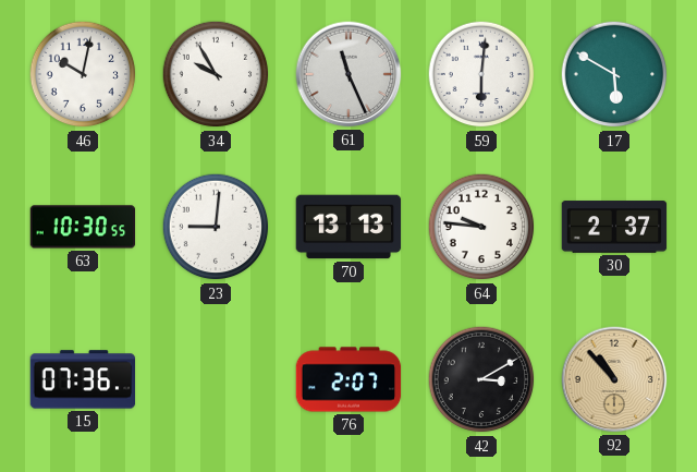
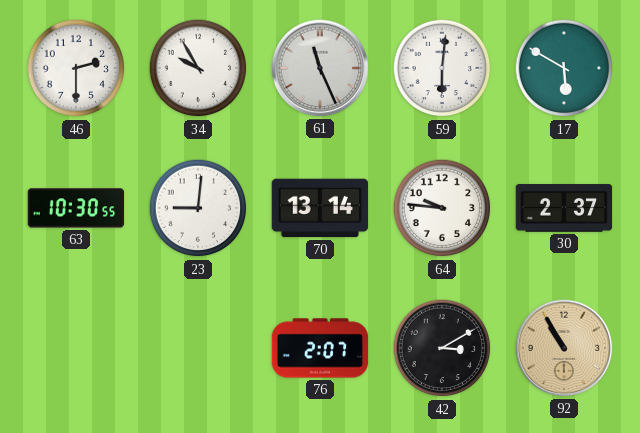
46: 10:02 -> 2:30
70: 13:13 -> 13:14
15: 07:36 -> none
92: 10:53 -> 10:55
